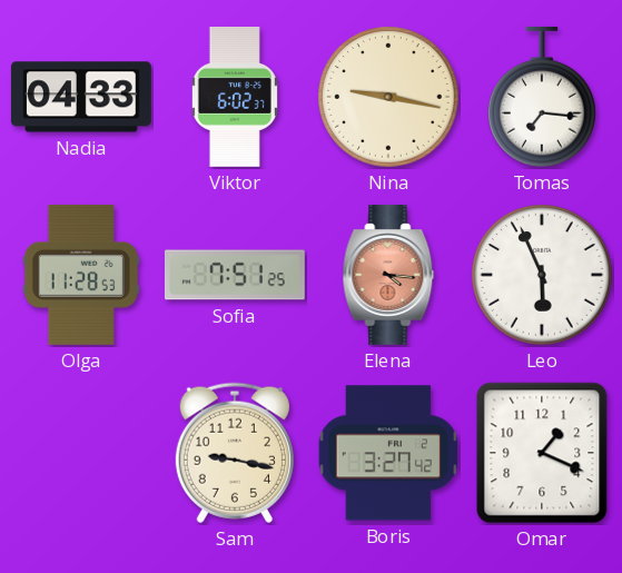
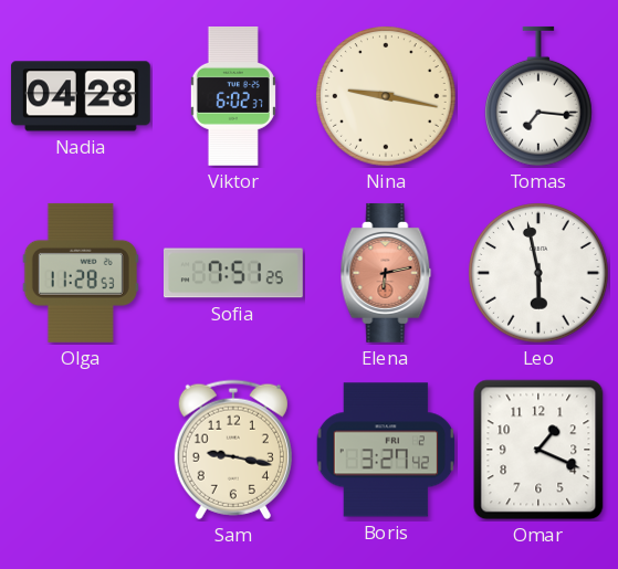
Nadia: 04:33 -> 04:28
Elena: 4:16 -> 6:13
Leo: 5:56 -> 5:58
